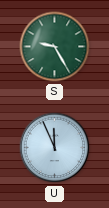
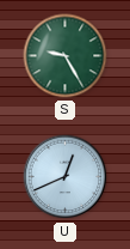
U: 11:56 -> 12:41
